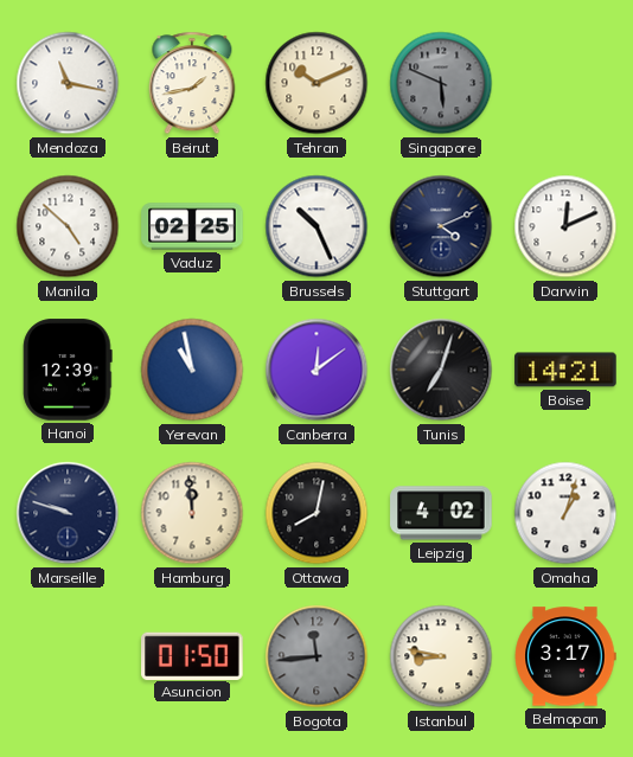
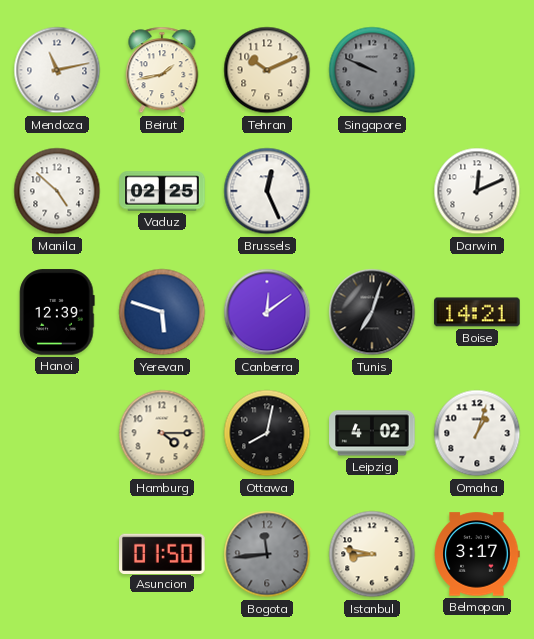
Mendoza: 11:17 -> 11:13
Singapore: 5:49 -> 9:49
Brussels: 10:26 -> 12:26
Stuttgart: 4:11 -> none
Yerevan: 10:58 -> 5:48
Marseille: 9:48 -> none
Hamburg: 11:59 -> 4:15
